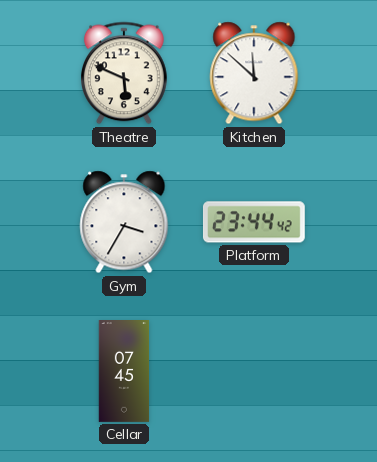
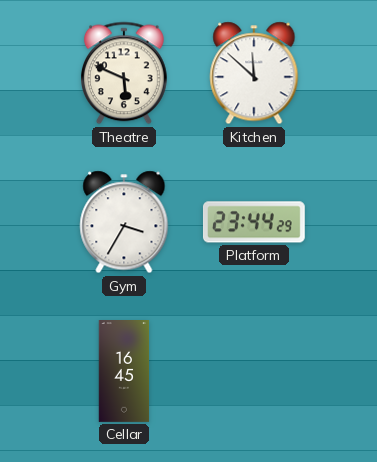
Platform: 23:44:42 -> 23:44:29
Cellar: 07:45 -> 16:45
